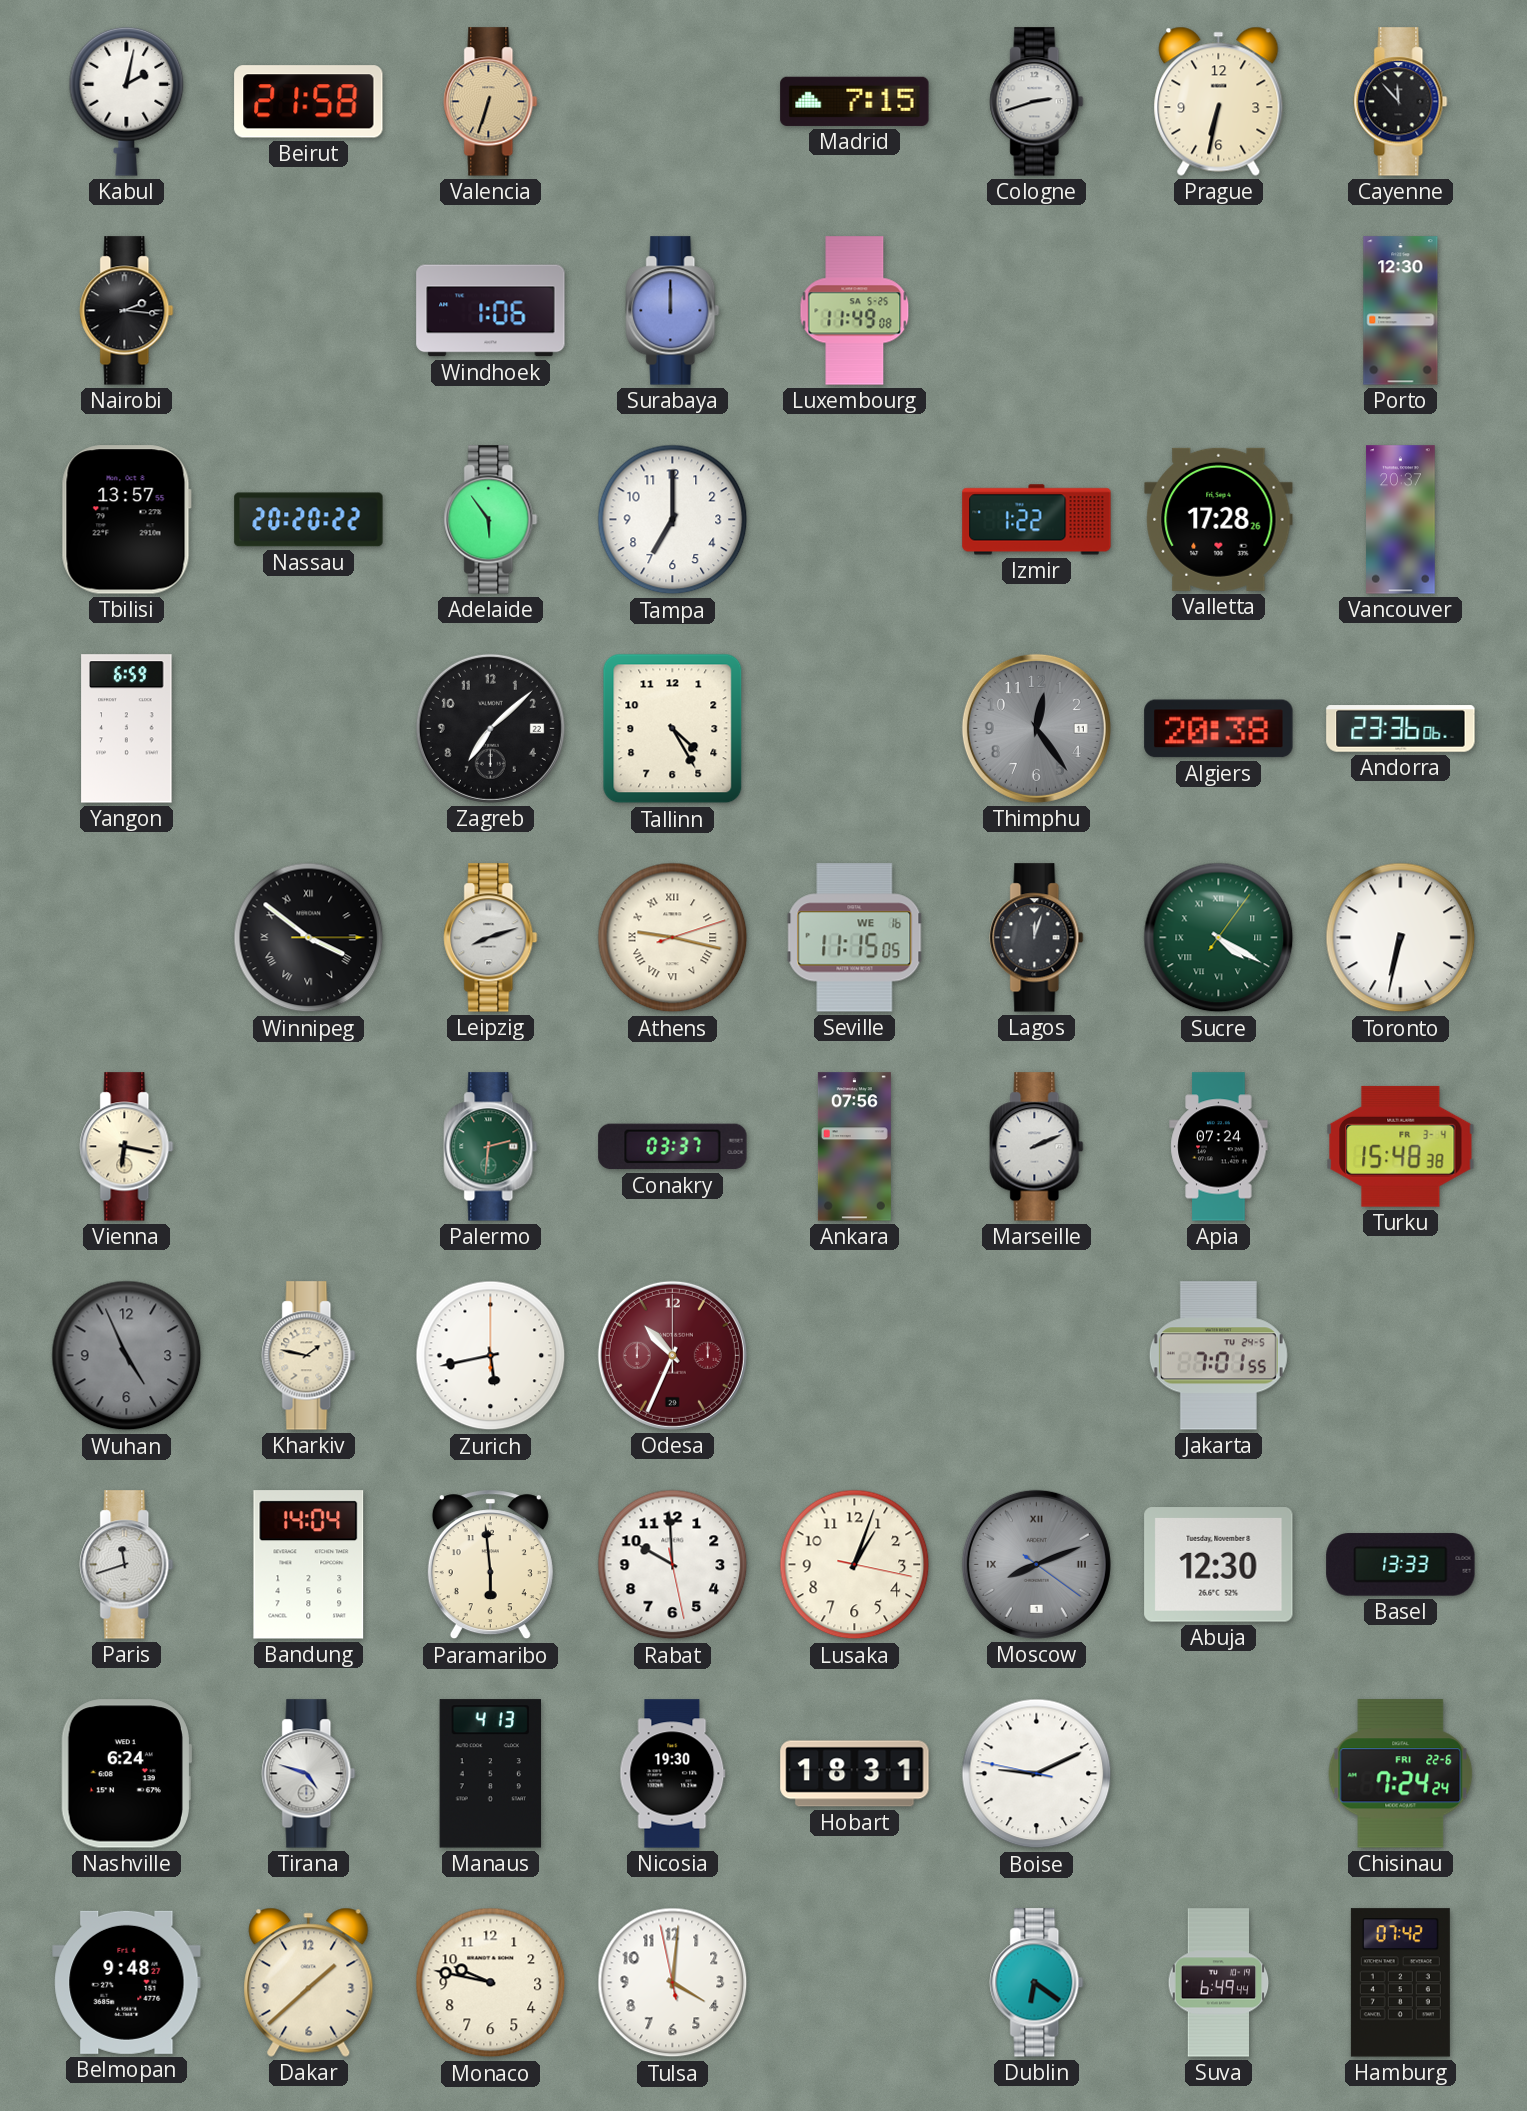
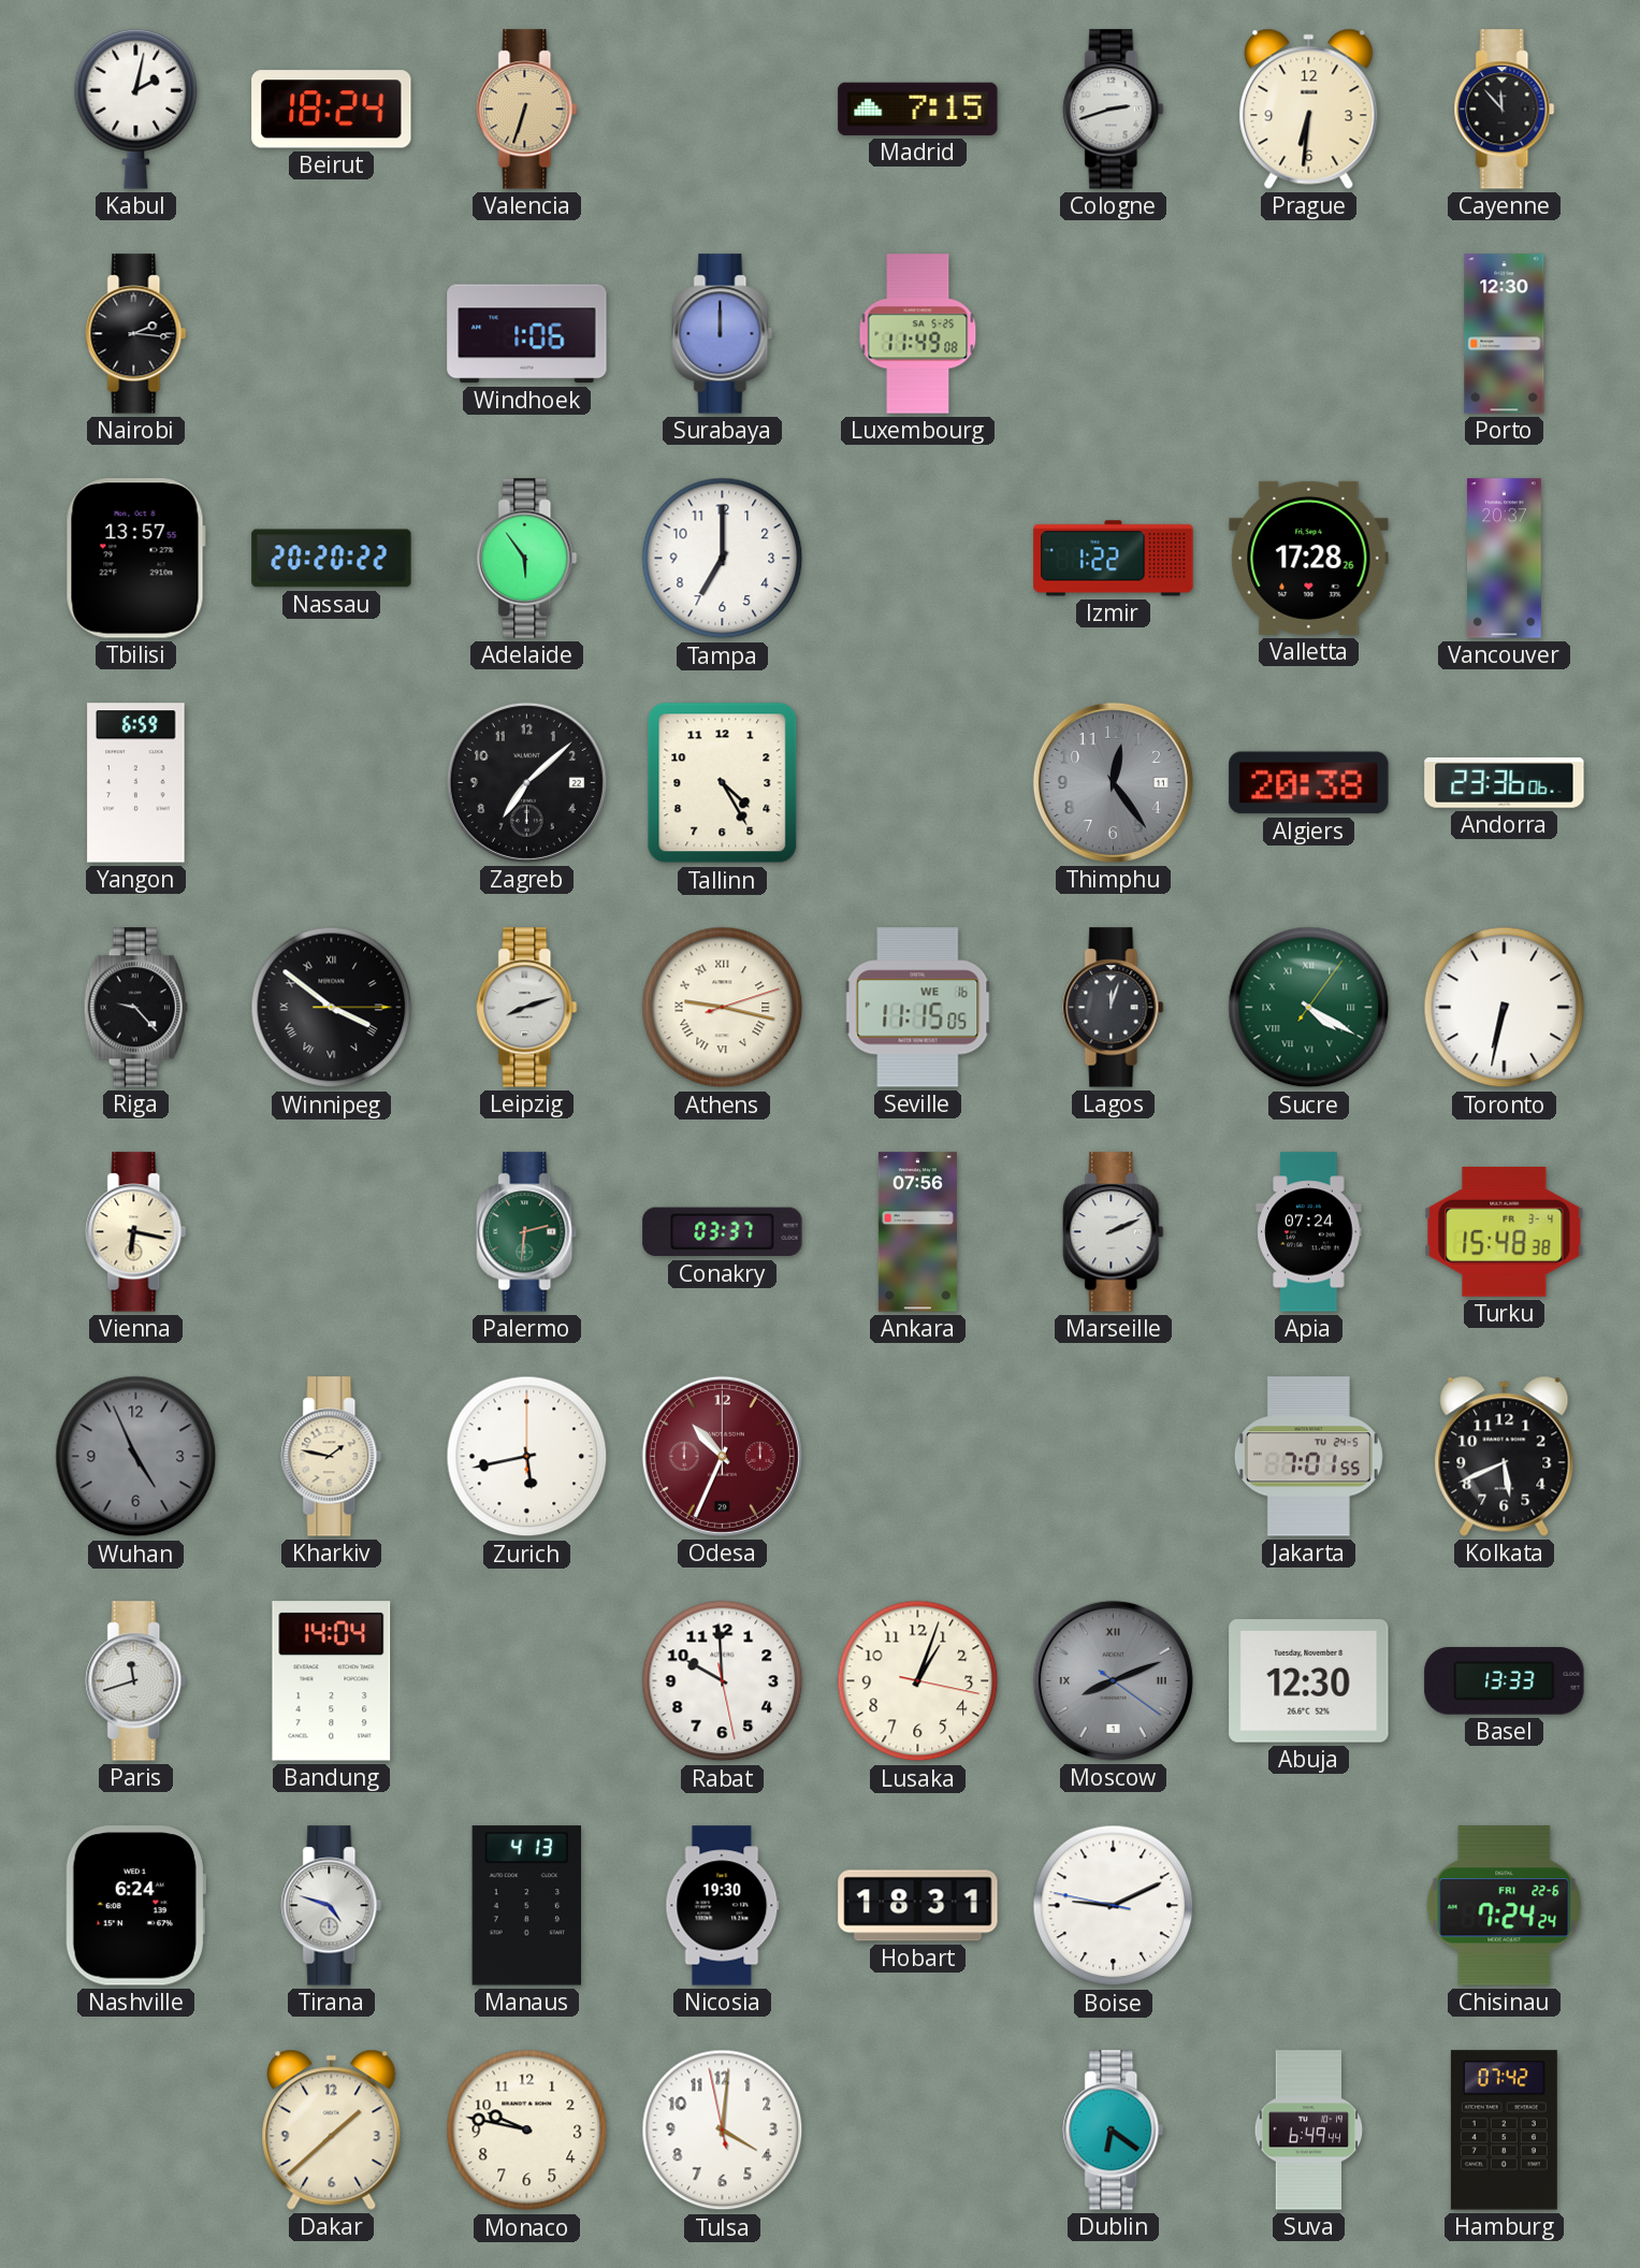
Beirut: 21:58 -> 18:24
Prague: 6:32 -> 6:31
Riga: none -> 9:23
Kolkata: none -> 5:41
Paramaribo: 5:59 -> none
Belmopan: 9:48 -> none
